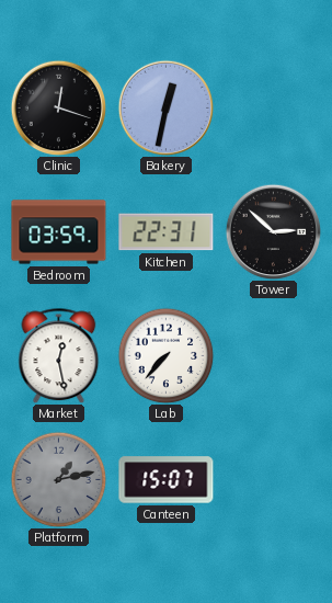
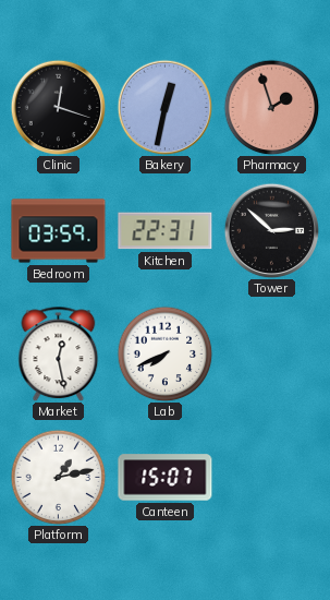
Pharmacy: none -> 1:57
Lab: 7:37 -> 7:41
Platform dial: grey -> white
